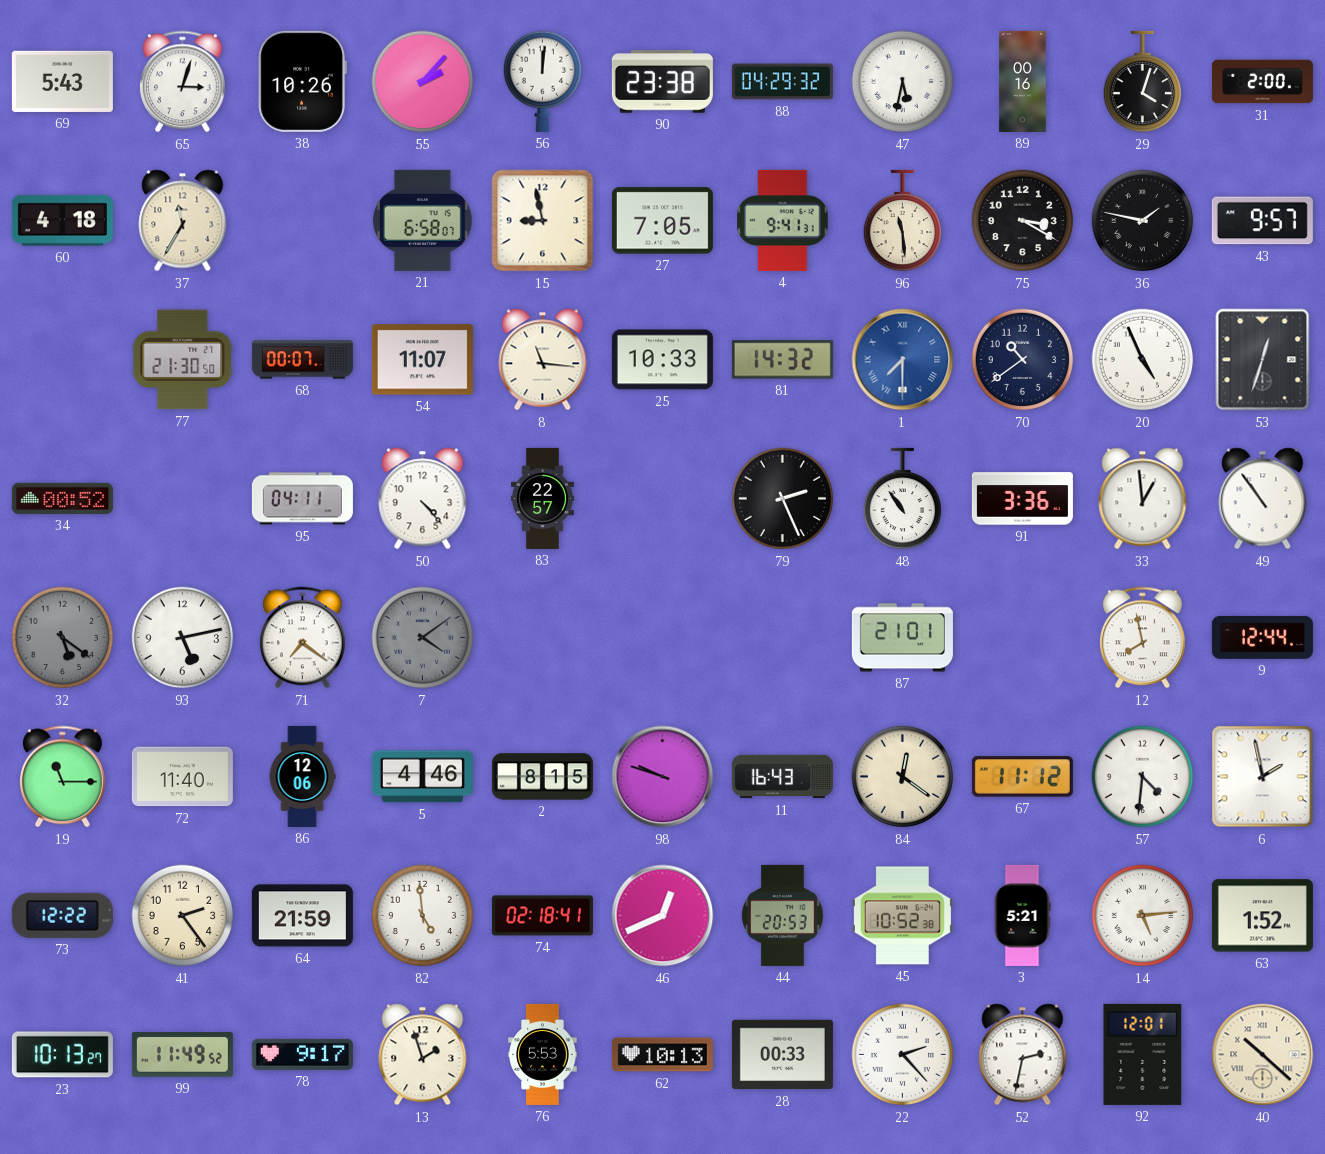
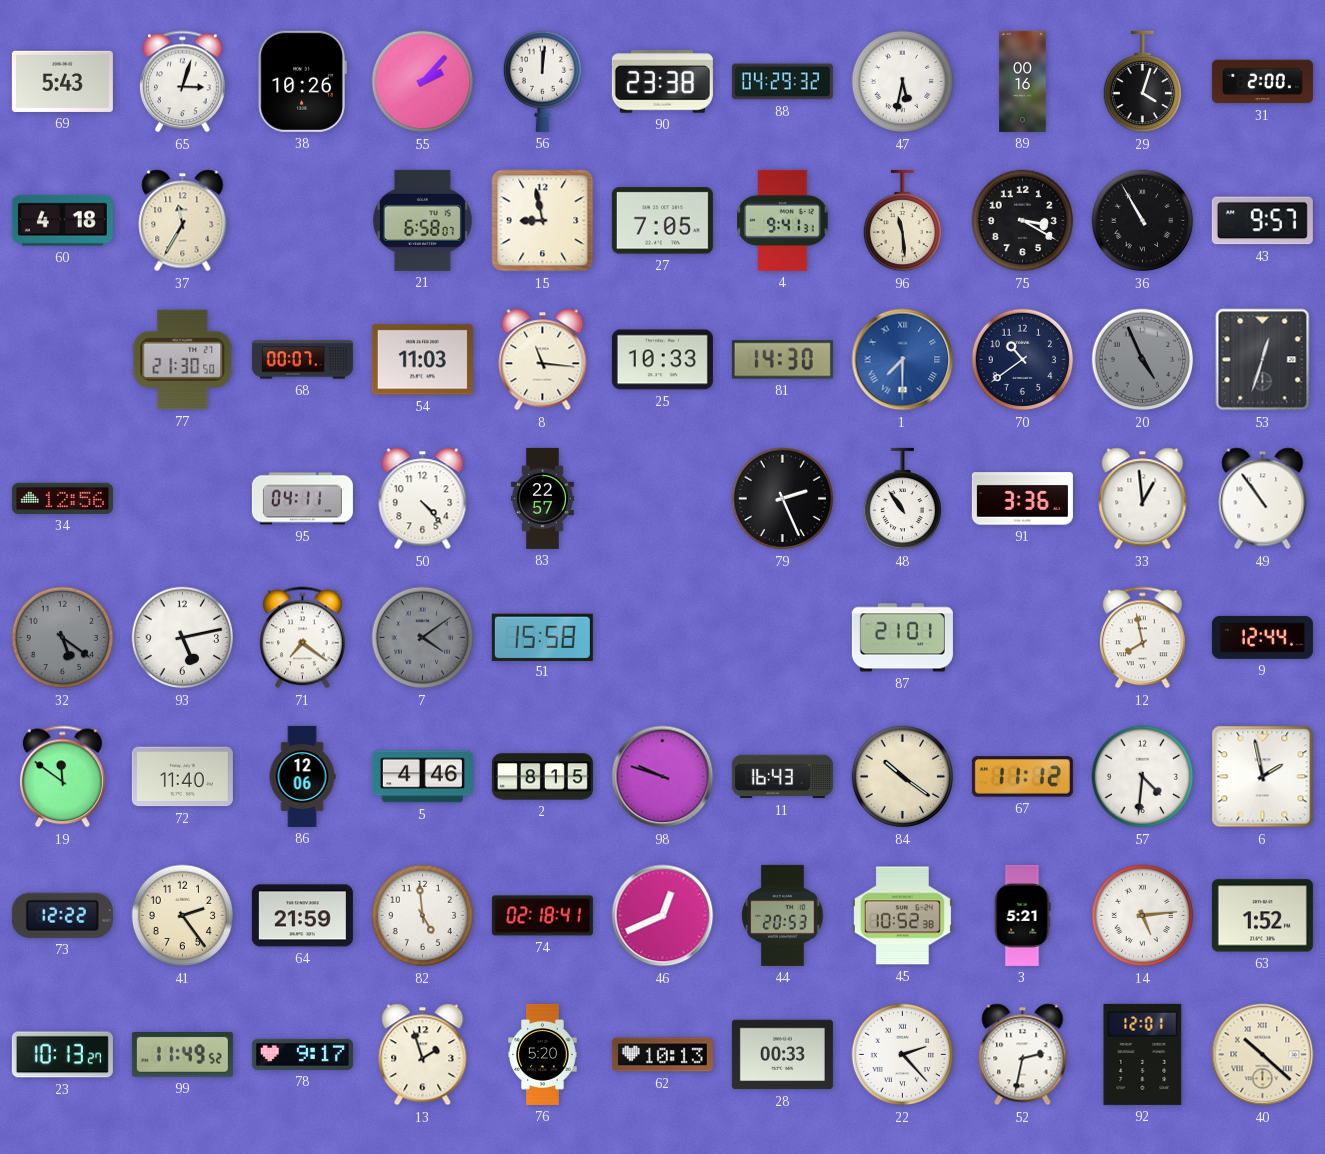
36: 1:47 -> 10:55
54: 11:07 -> 11:03
81: 14:32 -> 14:30
20 dial: white -> grey
34: 00:52 -> 12:56
51: none -> 15:58
19: 11:15 -> 11:51
84: 12:21 -> 10:21
76: 5:53 -> 5:20
